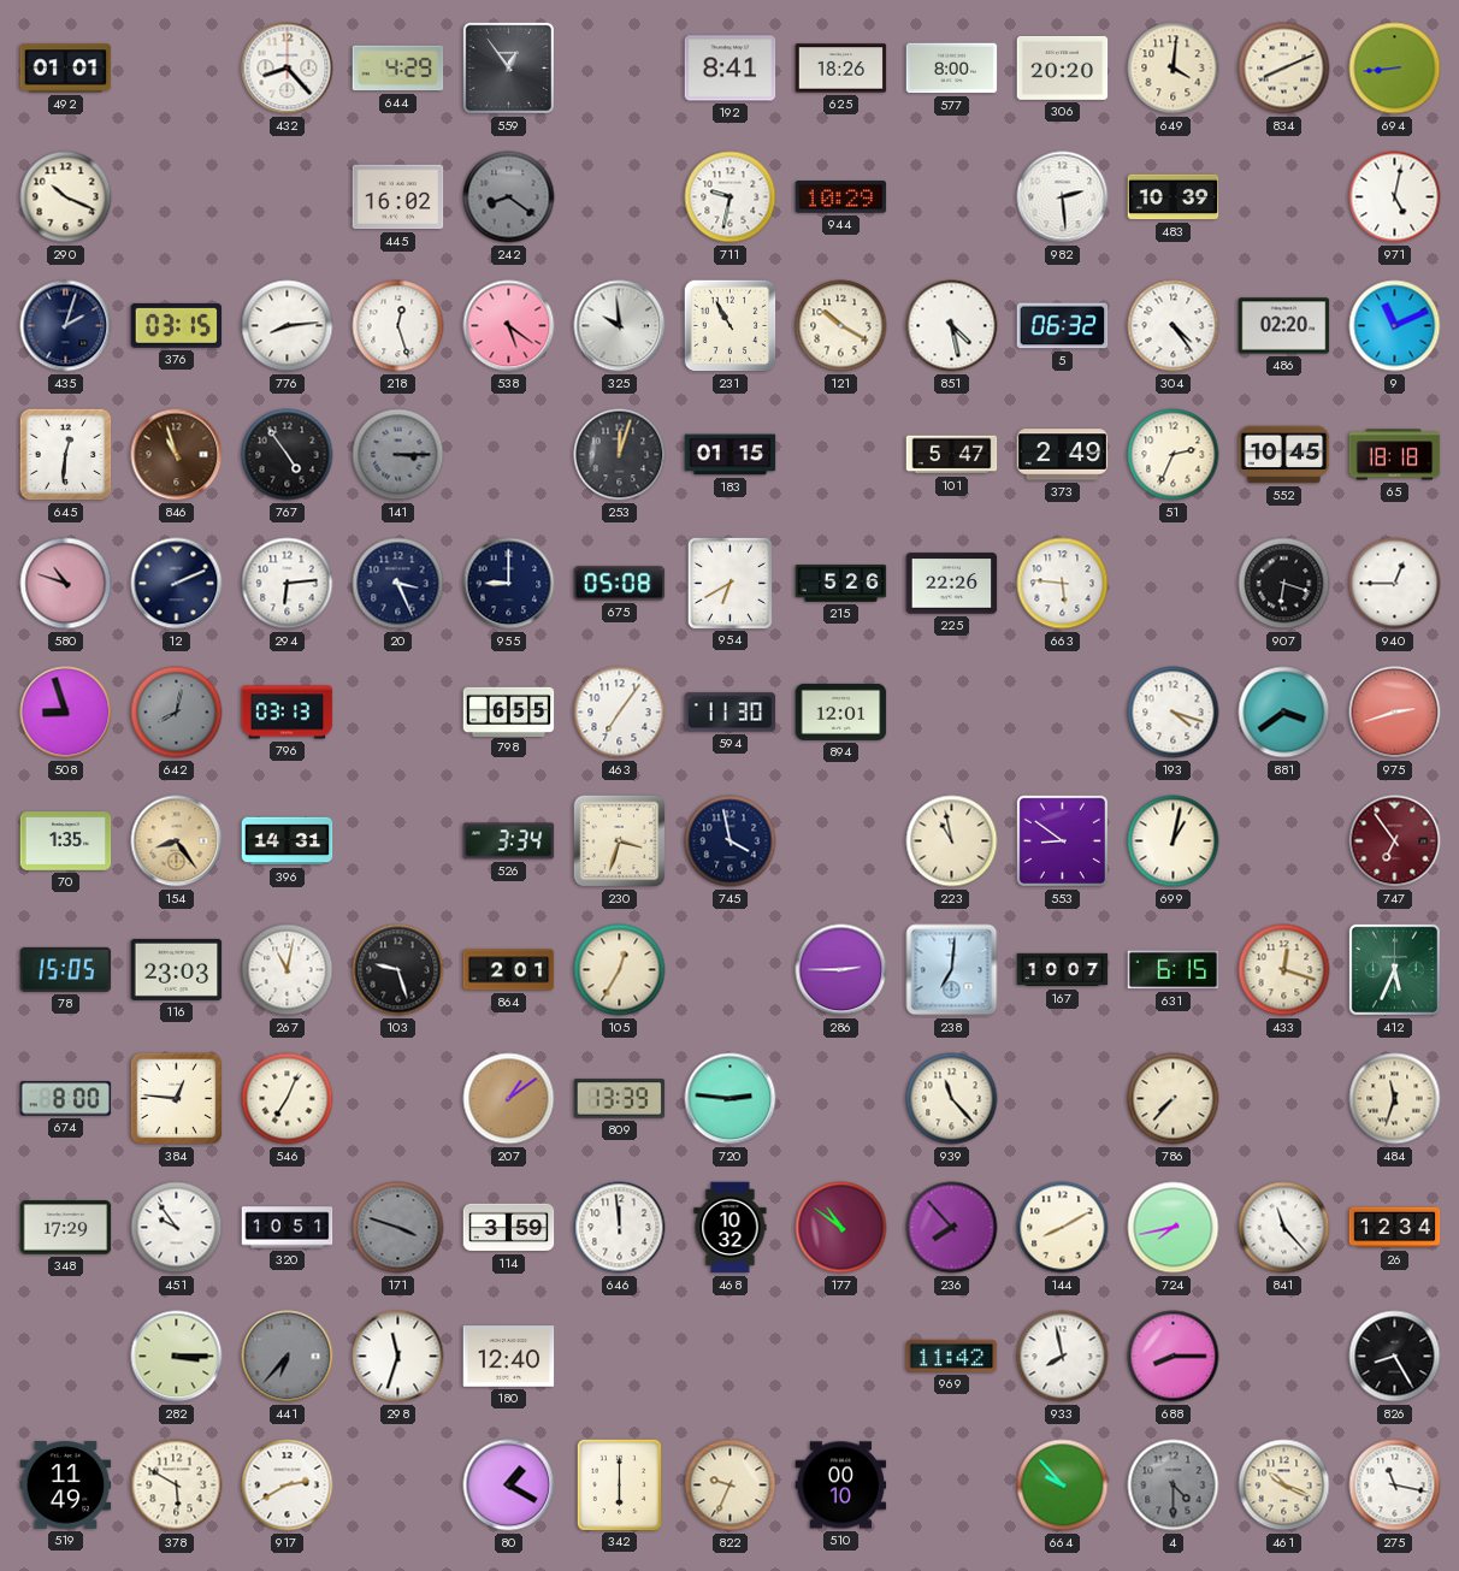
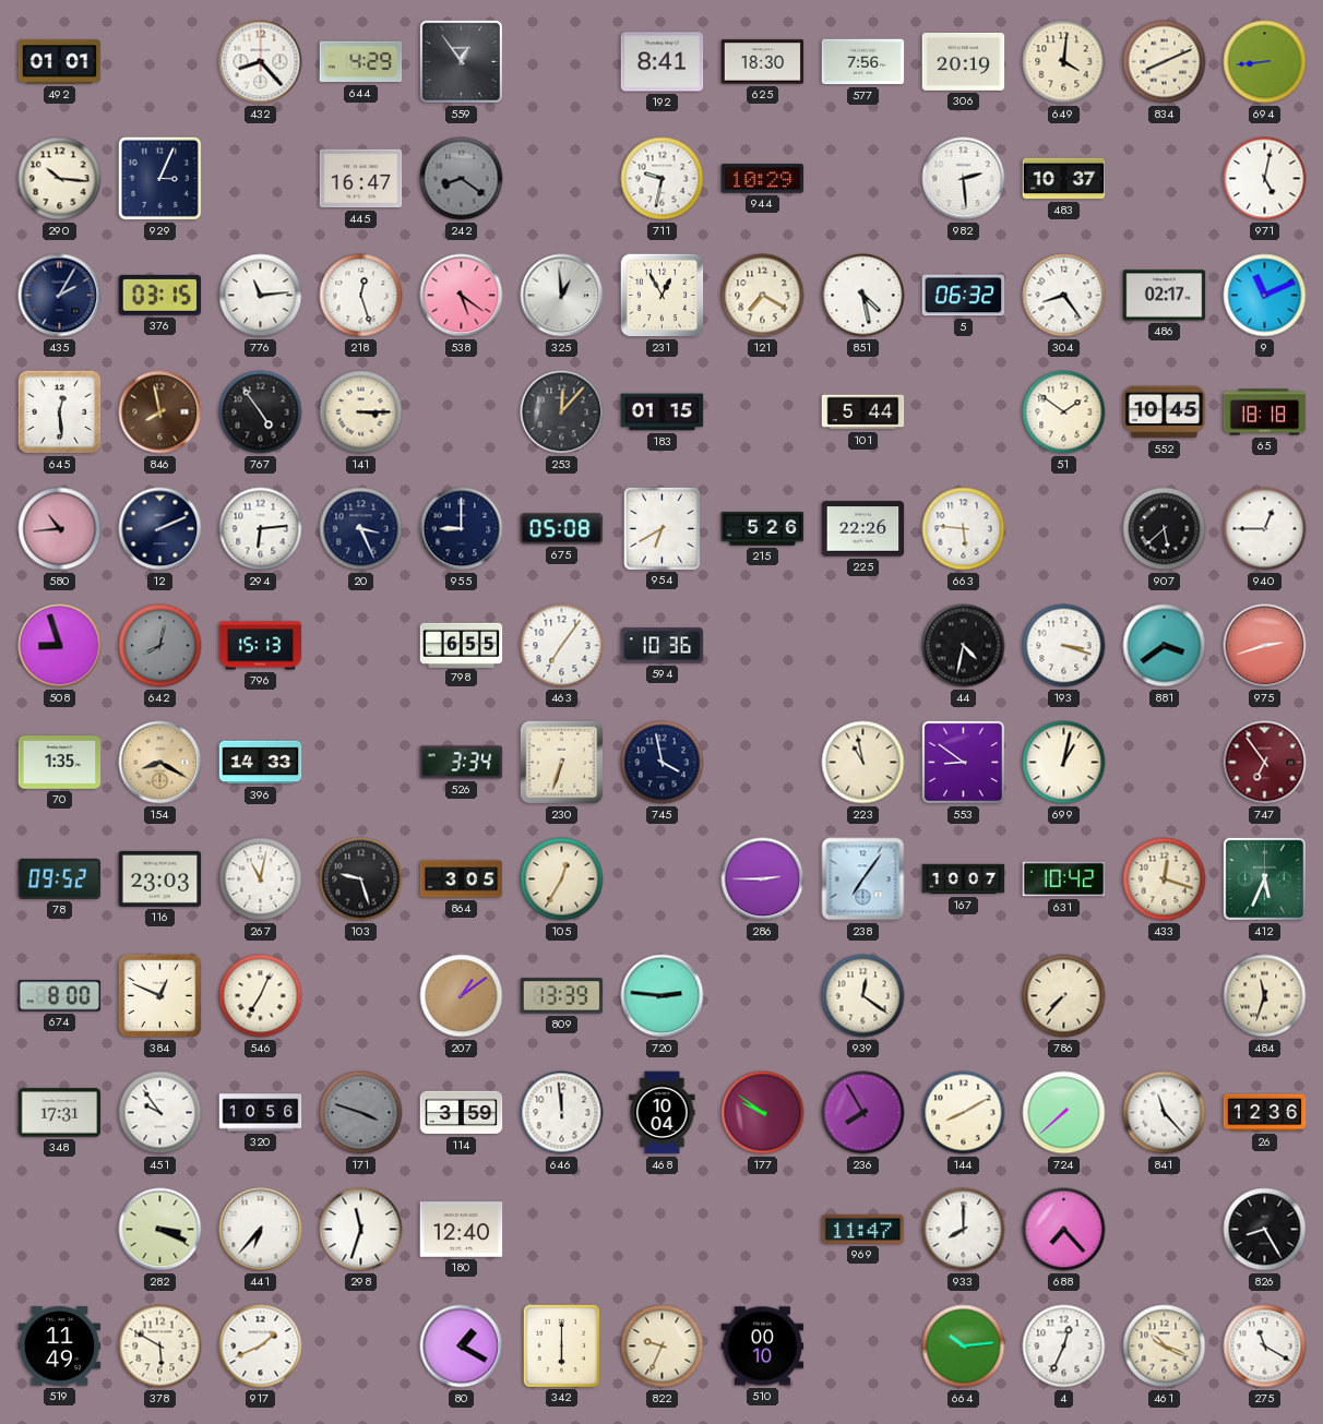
625: 18:26 -> 18:30
577: 8:00 -> 7:56
306: 20:20 -> 20:19
290: 10:19 -> 10:16
929: none -> 3:04
445: 16:02 -> 16:47
483: 10:39 -> 10:37
435: 2:03 -> 2:05
776: 8:14 -> 11:14
325: 9:59 -> 12:59
231: 10:55 -> 12:55
121: 10:20 -> 7:20
304: 4:24 -> 8:24
486: 02:20 -> 02:17
645: 12:31 -> 12:29
846: 10:57 -> 7:58
141 dial: grey -> cream
253: 12:03 -> 12:07
101: 5:47 -> 5:44
373: 2:49 -> none
51: 2:34 -> 1:51
580: 10:48 -> 10:44
907: 6:18 -> 5:38
796: 03:13 -> 15:13
594: 11:30 -> 10:36
894: 12:01 -> none
44: none -> 4:32
193: 4:18 -> 3:18
154: 8:24 -> 8:20
396: 14:31 -> 14:33
230: 3:33 -> 6:33
78: 15:05 -> 09:52
864: 2:01 -> 3:05
238: 7:01 -> 7:06
631: 6:15 -> 10:42
384: 12:46 -> 12:49
939: 11:23 -> 12:21
348: 17:29 -> 17:31
320: 10:51 -> 10:56
468: 10:32 -> 10:04
177: 10:51 -> 9:51
236: 7:53 -> 7:55
724: 7:43 -> 7:38
26: 12:34 -> 12:36
282: 3:15 -> 3:19
441 dial: grey -> white
969: 11:42 -> 11:47
933: 7:58 -> 8:00
688: 8:15 -> 7:23
917: 2:40 -> 1:41
664: 9:53 -> 10:14
4: 4:30 -> 12:34
4 dial: grey -> white
275: 11:17 -> 11:20
